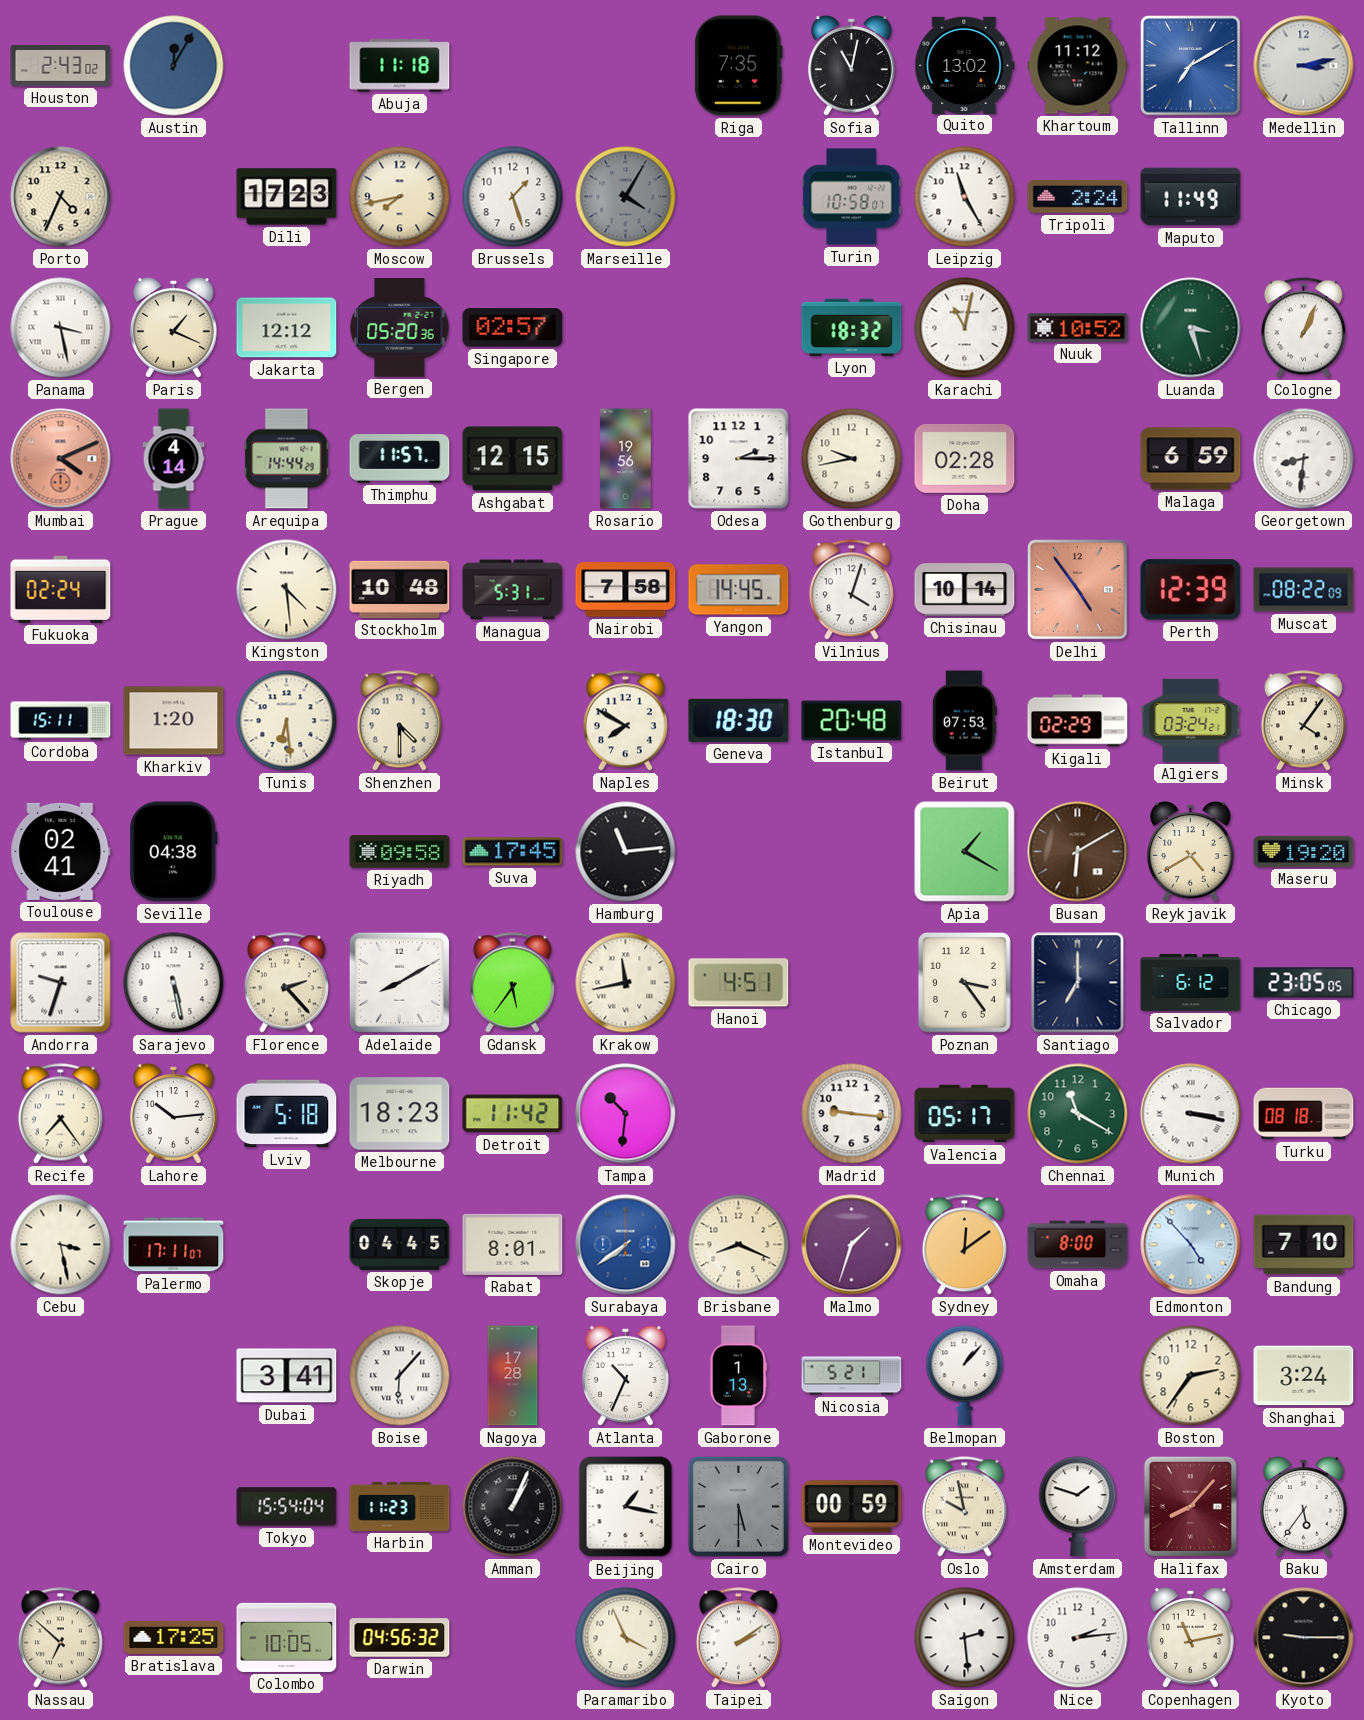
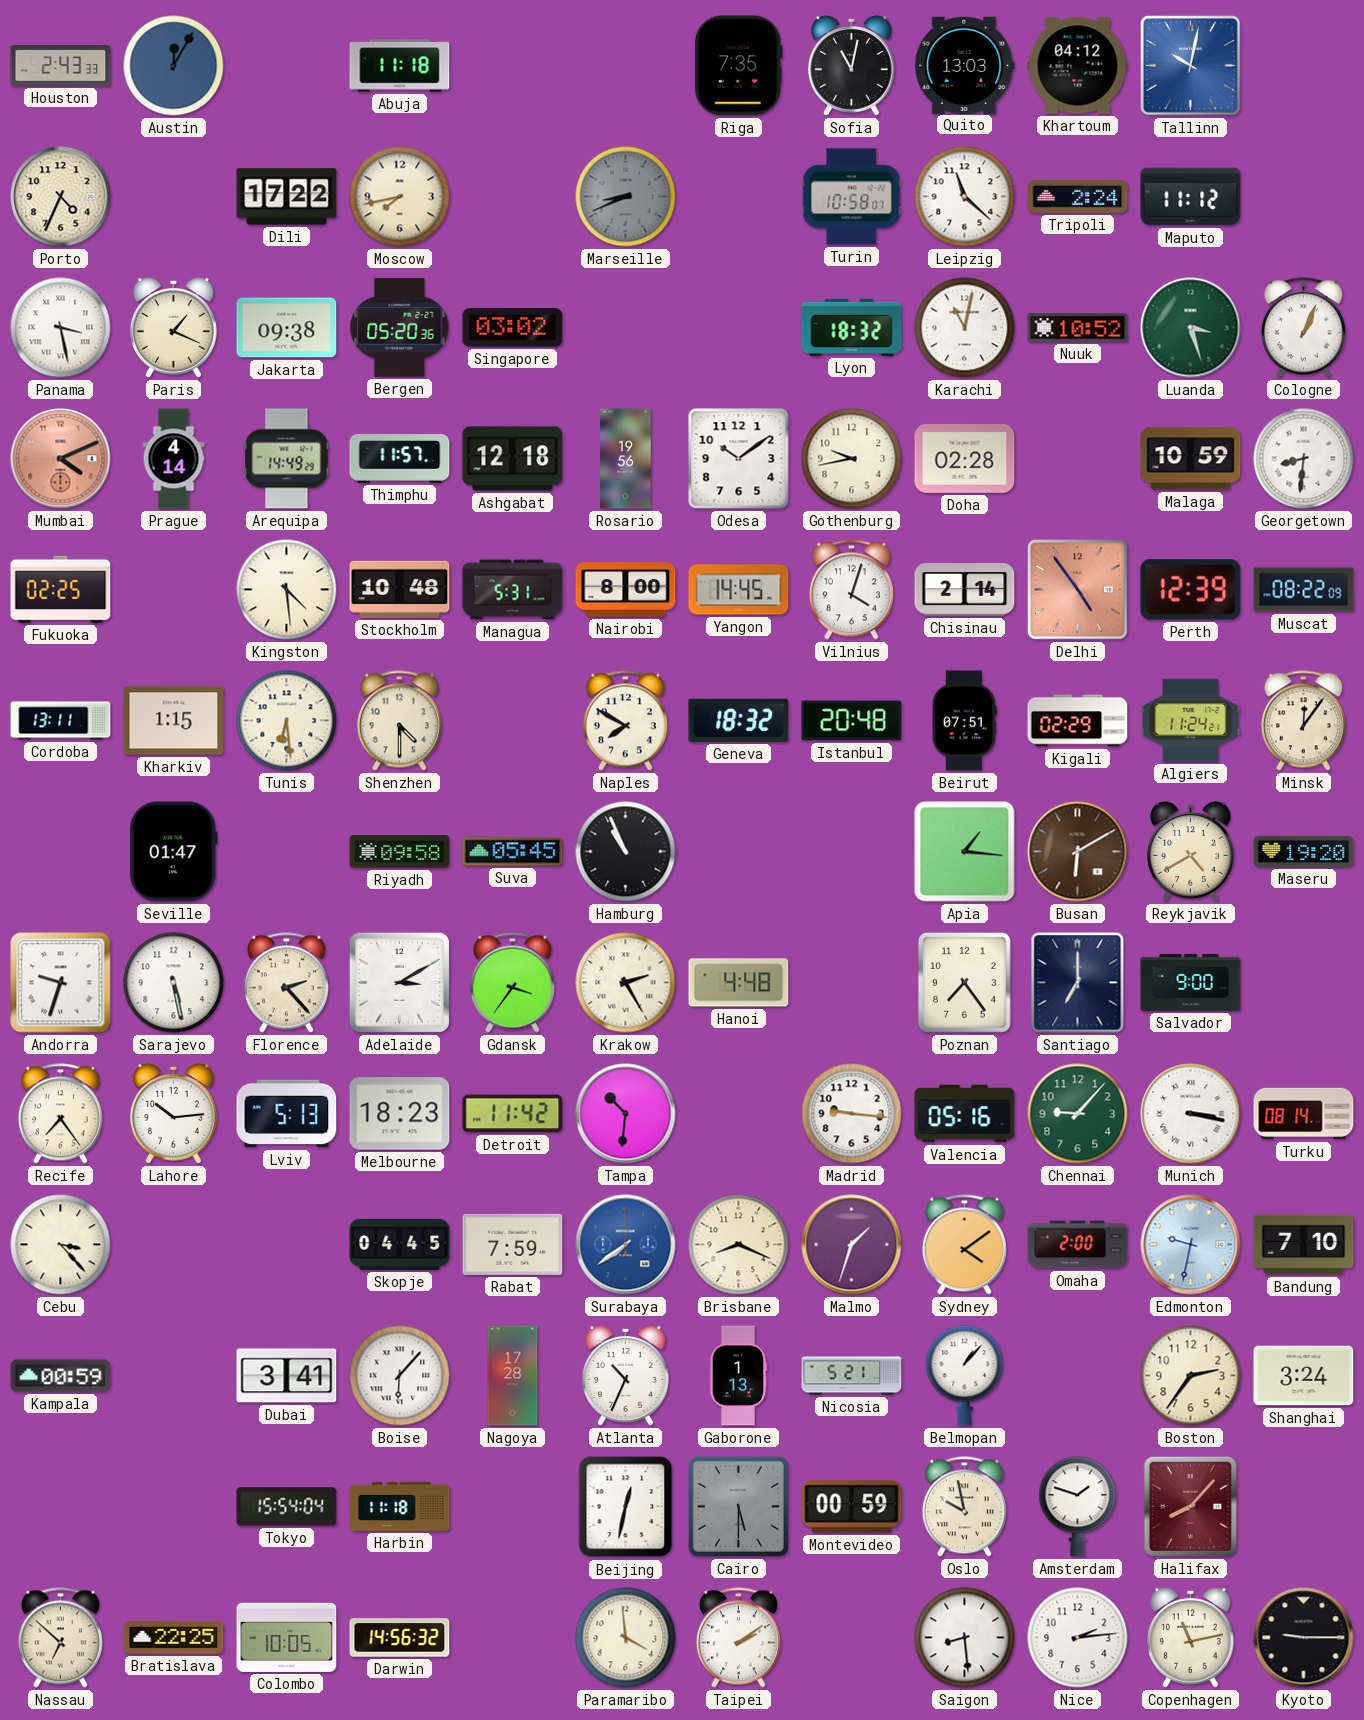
Houston: 2:43:02 -> 2:43:33
Quito: 13:02 -> 13:03
Khartoum: 11:12 -> 04:12
Tallinn: 7:10 -> 10:02
Medellin: 3:13 -> none
Dili: 17:23 -> 17:22
Brussels: 1:27 -> none
Marseille: 4:05 -> 8:41
Leipzig: 11:25 -> 11:22
Maputo: 11:49 -> 11:12
Jakarta: 12:12 -> 09:38
Singapore: 02:57 -> 03:02
Arequipa: 14:44 -> 14:49
Ashgabat: 12:15 -> 12:18
Odesa: 2:15 -> 10:09
Malaga: 6:59 -> 10:59
Fukuoka: 02:24 -> 02:25
Nairobi: 7:58 -> 8:00
Chisinau: 10:14 -> 2:14
Cordoba: 15:11 -> 13:11
Kharkiv: 1:20 -> 1:15
Geneva: 18:30 -> 18:32
Beirut: 07:53 -> 07:51
Algiers: 03:24 -> 11:24
Minsk: 4:06 -> 12:06
Toulouse: 02:41 -> none
Seville: 04:38 -> 01:47
Suva: 17:45 -> 05:45
Hamburg: 11:14 -> 10:56
Apia: 1:20 -> 1:16
Adelaide: 8:10 -> 3:10
Gdansk: 5:36 -> 3:36
Krakow: 11:43 -> 2:25
Hanoi: 4:51 -> 4:48
Poznan: 3:24 -> 7:24
Salvador: 6:12 -> 9:00
Chicago: 23:05 -> none
Lviv: 5:18 -> 5:13
Valencia: 05:17 -> 05:16
Chennai: 11:20 -> 9:07
Turku: 08:18 -> 08:14
Cebu: 3:28 -> 3:23
Palermo: 17:11 -> none
Rabat: 8:01 -> 7:59
Sydney: 12:09 -> 4:09
Omaha: 8:00 -> 2:00
Edmonton: 4:53 -> 9:32
Kampala: none -> 00:59
Harbin: 11:23 -> 11:18
Amman: 1:04 -> none
Beijing: 1:17 -> 12:32
Baku: 5:36 -> none
Bratislava: 17:25 -> 22:25
Darwin: 04:56 -> 14:56
Paramaribo: 3:56 -> 3:59
Saigon: 2:29 -> 8:29
